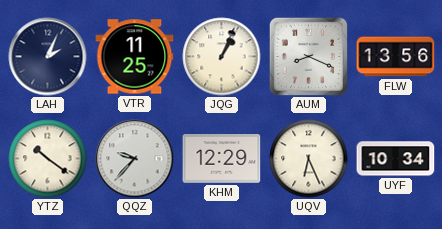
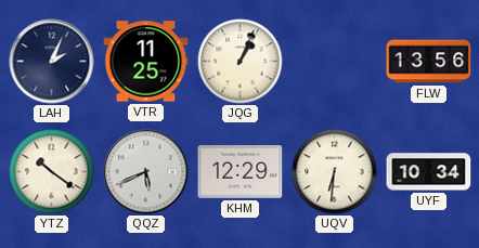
AUM: 8:19 -> none
QQZ: 9:37 -> 5:41
UQV: 6:26 -> 6:31
